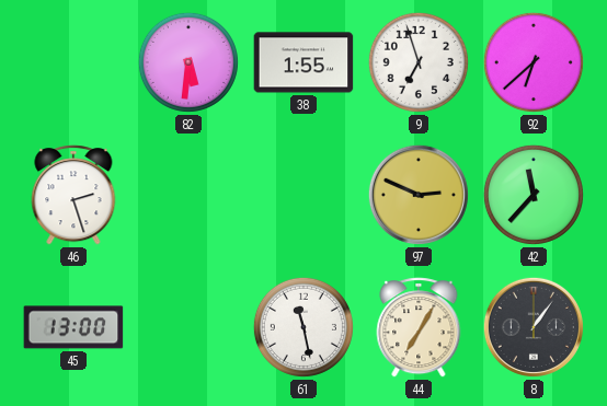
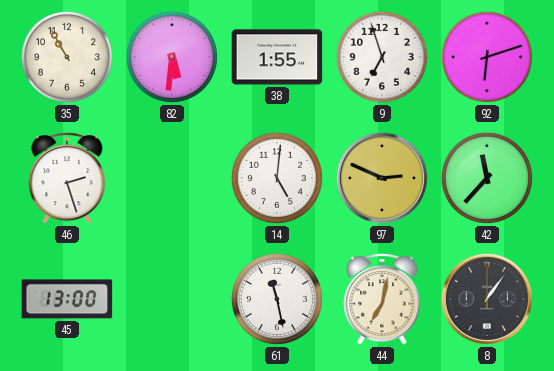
35: none -> 10:55
92: 6:38 -> 6:12
14: none -> 5:01
44: 7:05 -> 7:02
